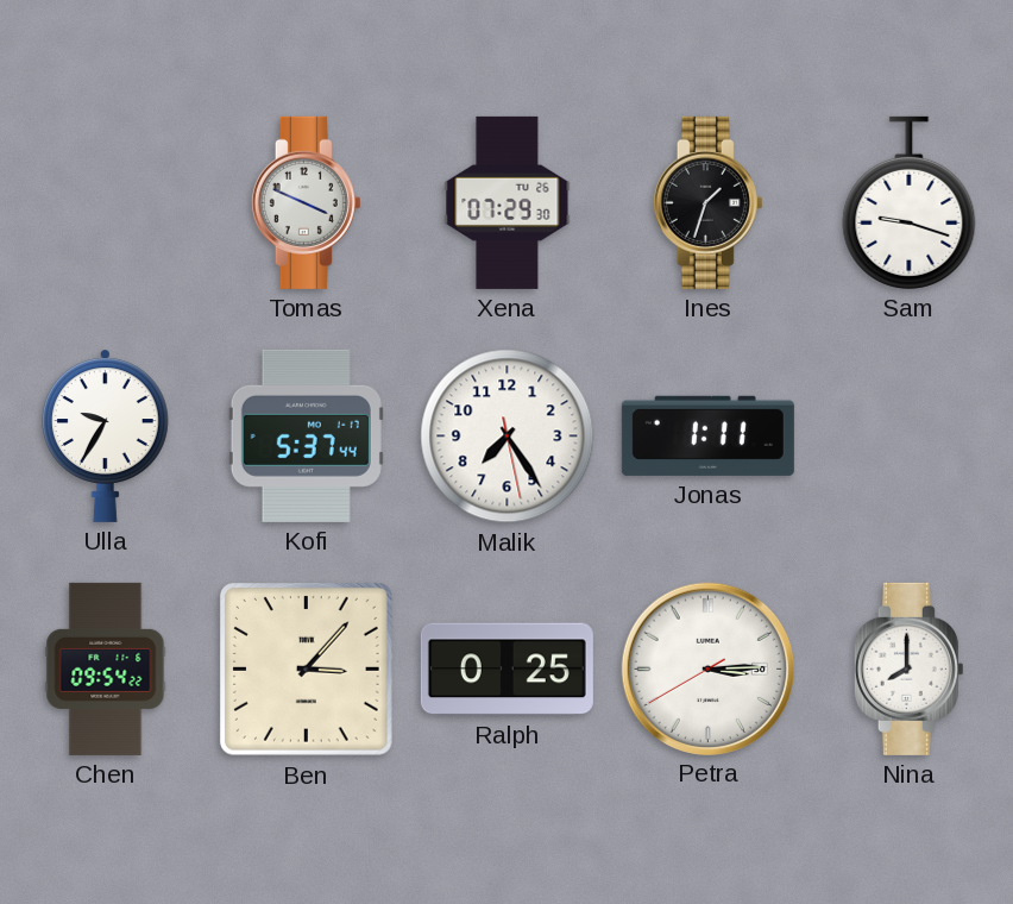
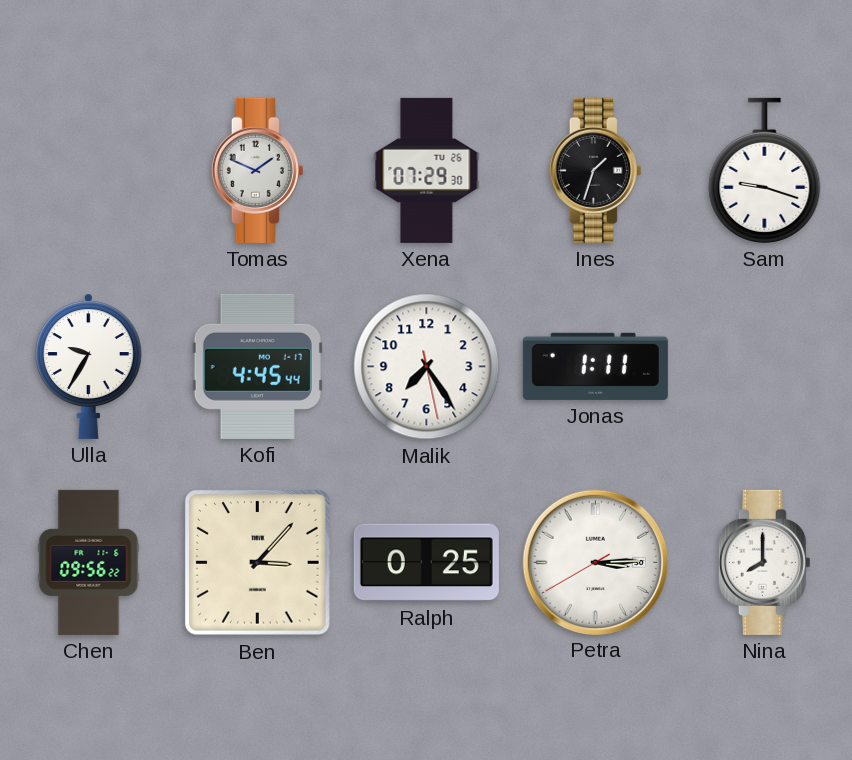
Tomas: 3:49 -> 1:49
Kofi: 5:37 -> 4:45
Chen: 09:54 -> 09:56
